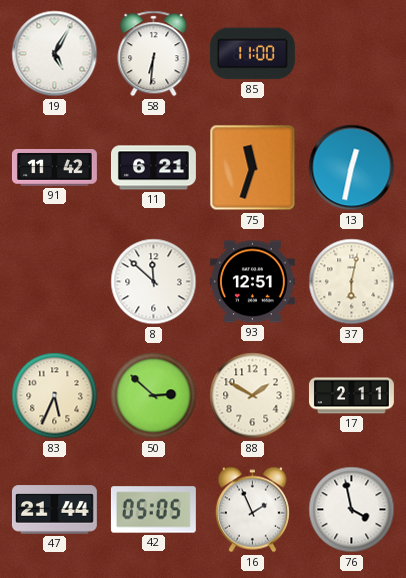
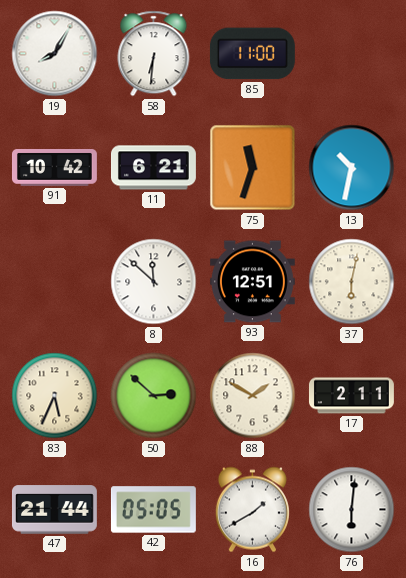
19: 5:05 -> 8:05
91: 11:42 -> 10:42
13: 12:32 -> 10:32
16: 1:56 -> 1:40
76: 3:58 -> 6:01
